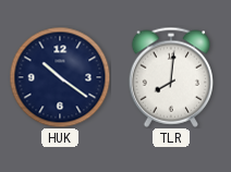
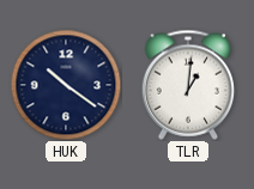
TLR: 8:01 -> 1:01
